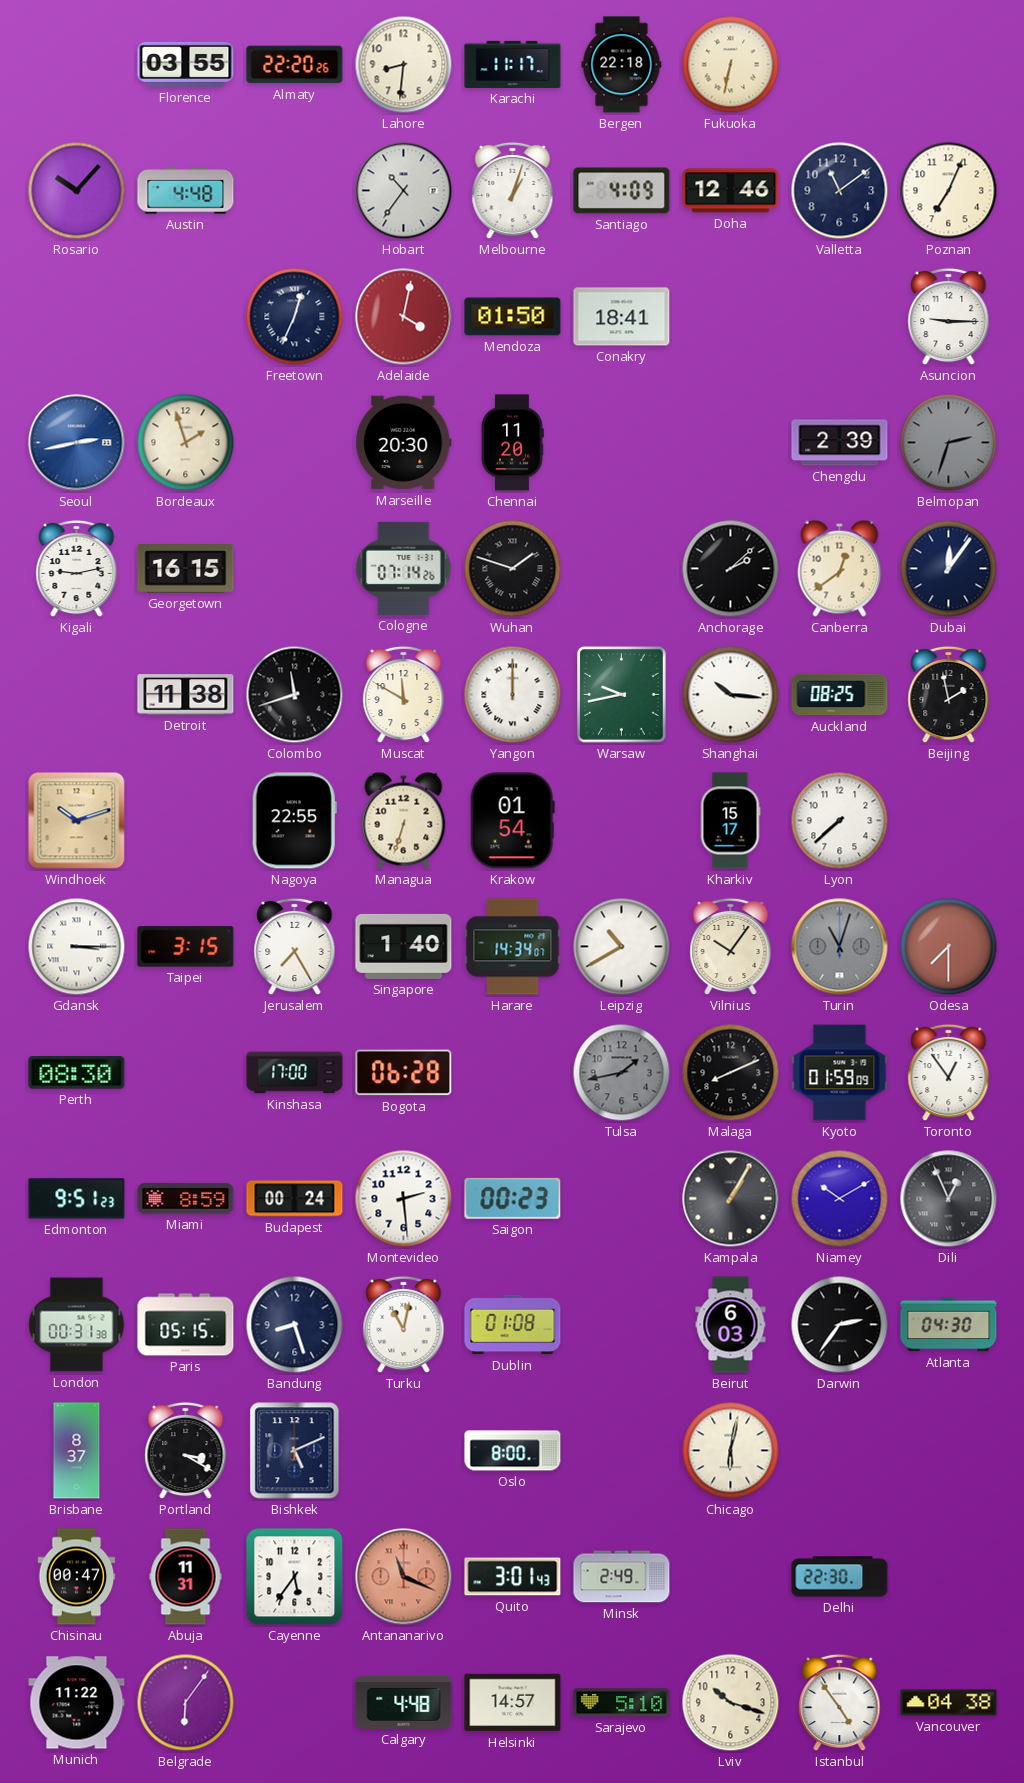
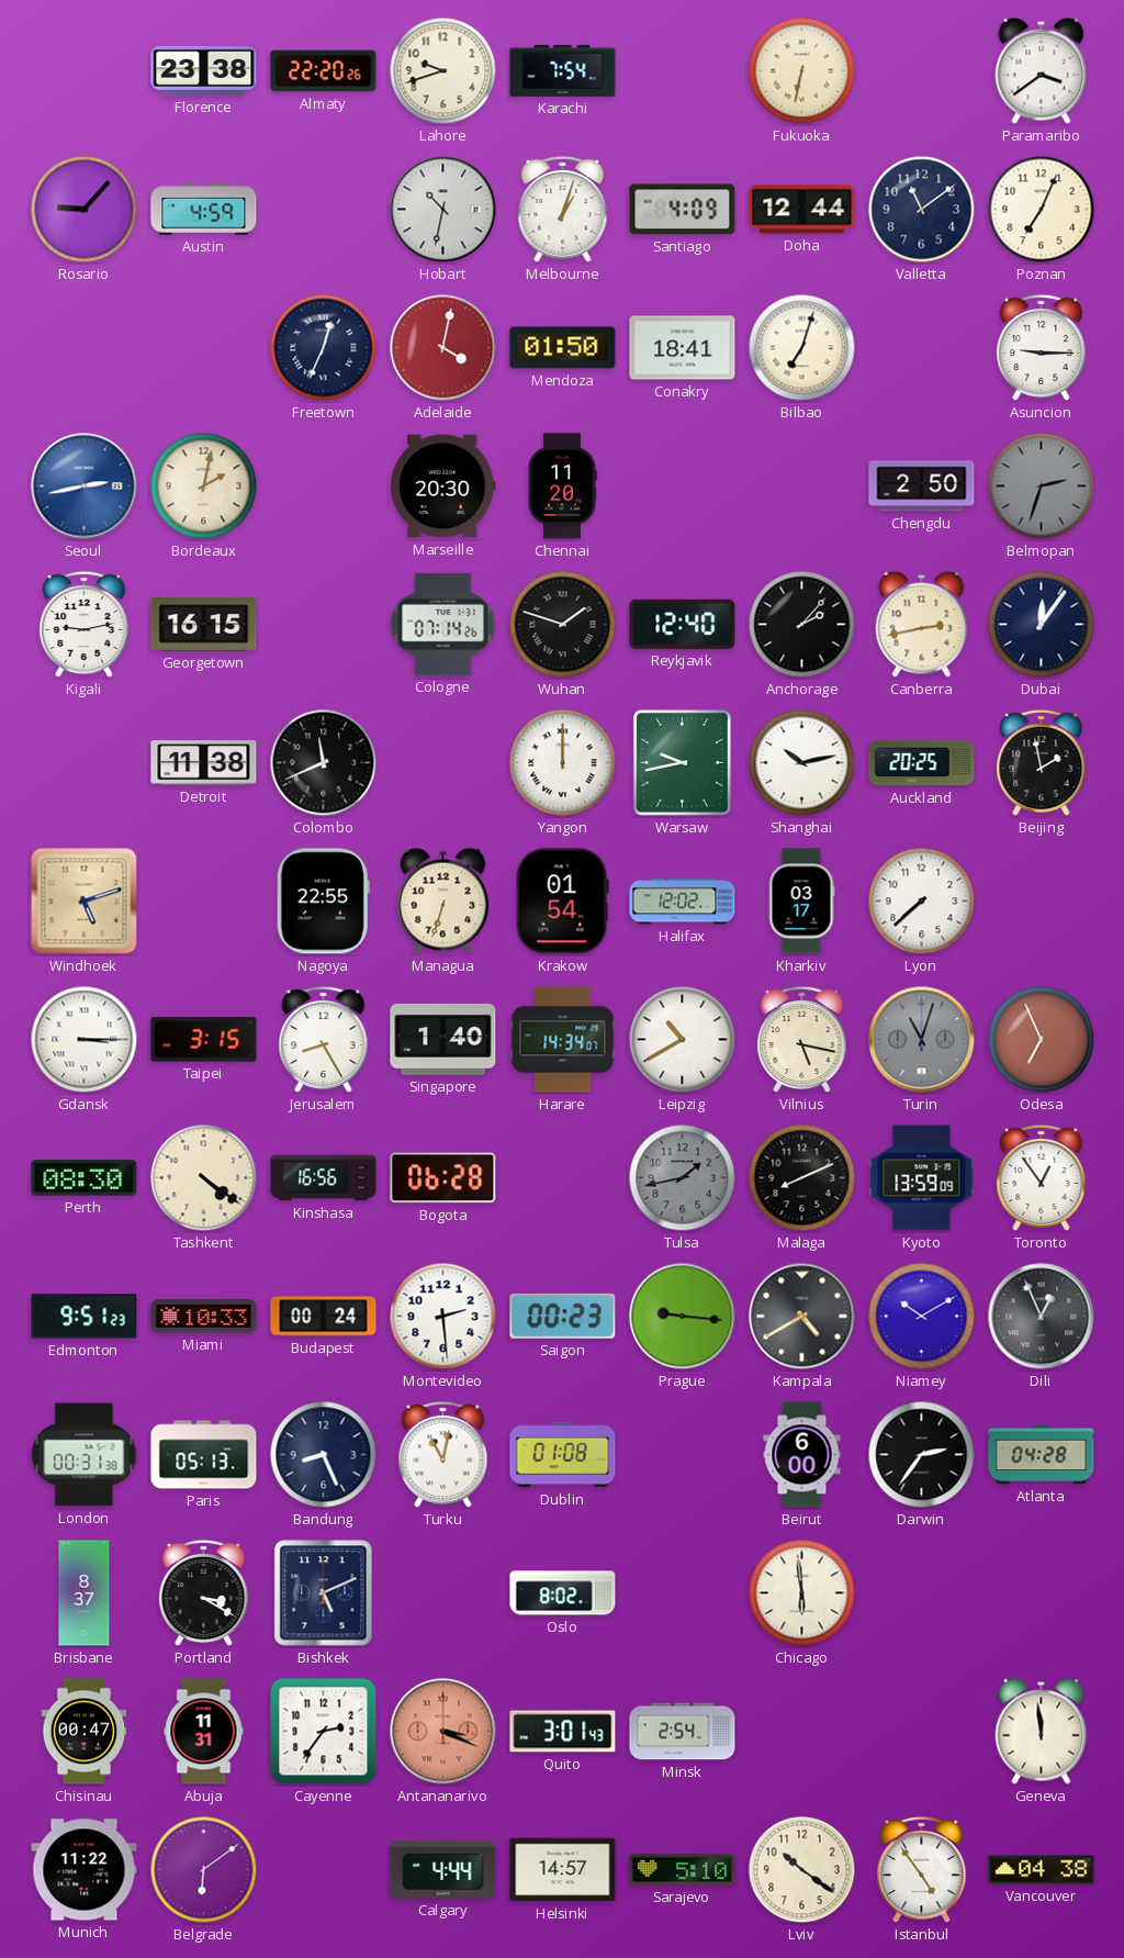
Florence: 03:55 -> 23:38
Lahore: 8:31 -> 9:42
Karachi: 11:17 -> 7:54
Bergen: 22:18 -> none
Paramaribo: none -> 3:39
Rosario: 10:07 -> 9:07
Austin: 4:48 -> 4:59
Hobart: 10:36 -> 10:32
Doha: 12:46 -> 12:44
Bilbao: none -> 7:03
Bordeaux: 1:57 -> 2:02
Chengdu: 2:39 -> 2:50
Reykjavik: none -> 12:40
Anchorage: 2:08 -> 2:07
Canberra: 12:39 -> 2:43
Colombo: 11:42 -> 11:41
Muscat: 11:50 -> none
Shanghai: 10:16 -> 10:13
Auckland: 08:25 -> 20:25
Windhoek: 10:12 -> 5:12
Halifax: none -> 12:02
Kharkiv: 15:17 -> 03:17
Jerusalem: 7:25 -> 8:25
Vilnius: 10:06 -> 5:17
Odesa: 7:30 -> 6:56
Tashkent: none -> 4:21
Kinshasa: 17:00 -> 16:56
Kyoto: 01:59 -> 13:59
Miami: 8:59 -> 10:33
Prague: none -> 9:16
Kampala: 1:05 -> 4:40
Paris: 05:15 -> 05:13
Bandung: 8:27 -> 8:26
Beirut: 6:03 -> 6:00
Atlanta: 04:30 -> 04:28
Oslo: 8:00 -> 8:02
Chicago: 6:02 -> 5:59
Cayenne: 5:36 -> 2:36
Antananarivo: 11:19 -> 3:19
Minsk: 2:49 -> 2:54
Delhi: 22:30 -> none
Geneva: none -> 11:59
Belgrade: 6:06 -> 6:09
Calgary: 4:48 -> 4:44
Lviv: 10:18 -> 10:21
